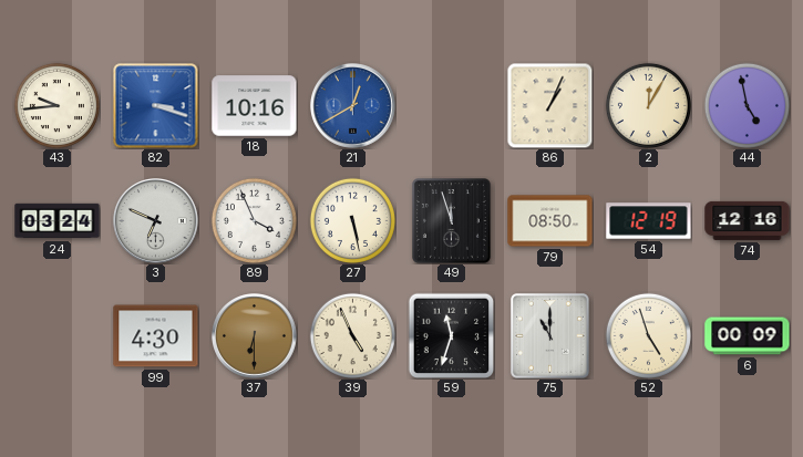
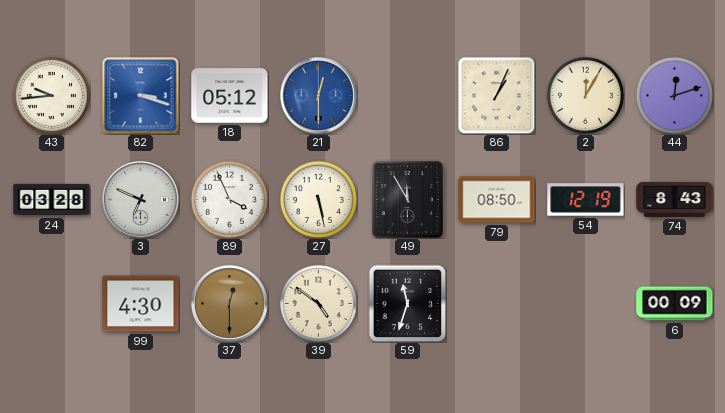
18: 10:16 -> 05:12
21: 12:40 -> 12:30
44: 4:58 -> 12:12
24: 03:24 -> 03:28
49: 11:57 -> 11:55
74: 12:16 -> 8:43
37: 6:30 -> 12:30
39: 4:56 -> 4:51
75: 11:00 -> none
52: 4:57 -> none
